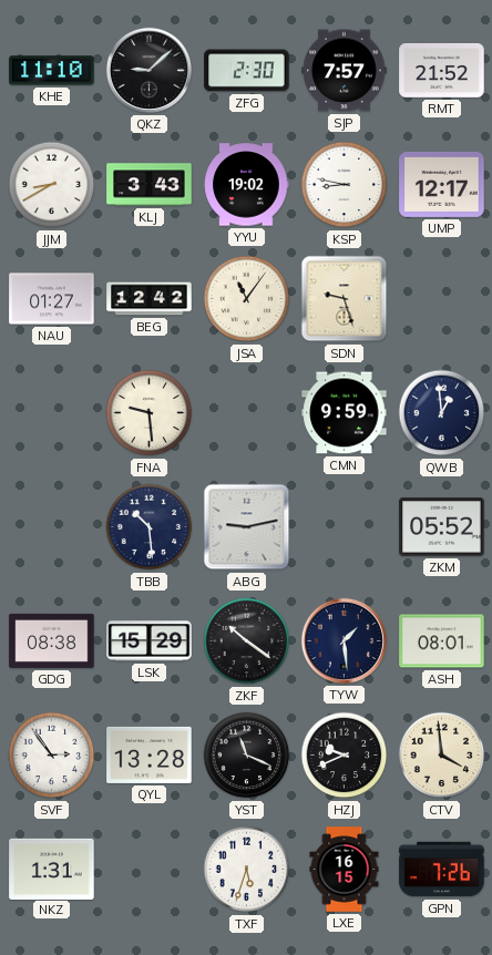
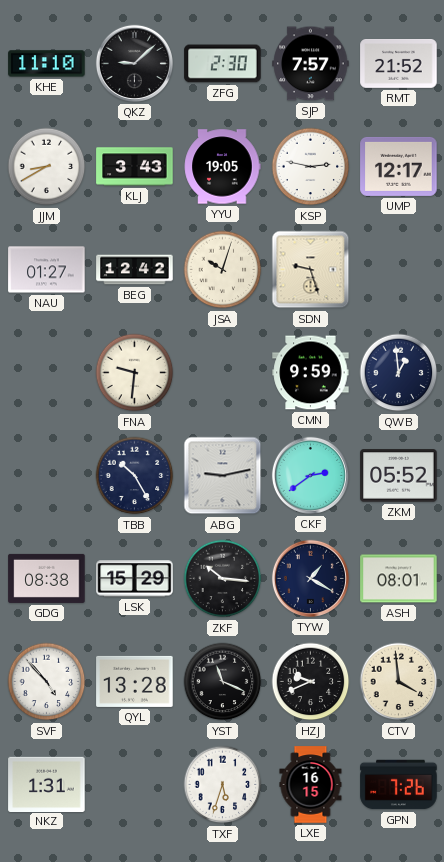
YYU: 19:02 -> 19:05
KSP: 8:47 -> 2:47
JSA: 11:06 -> 10:03
FNA: 9:29 -> 9:31
TBB: 10:29 -> 10:25
CKF: none -> 2:39
ZKF: 10:21 -> 10:16
TYW: 1:29 -> 1:20
SVF: 2:54 -> 4:53
